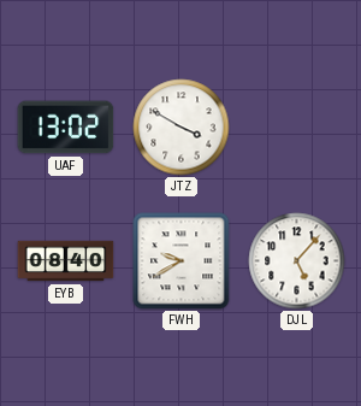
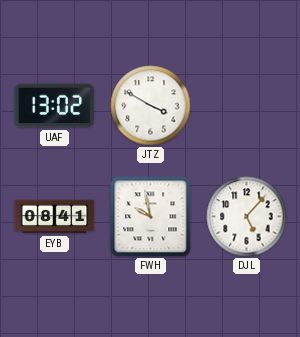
EYB: 08:40 -> 08:41
FWH: 9:40 -> 9:58
